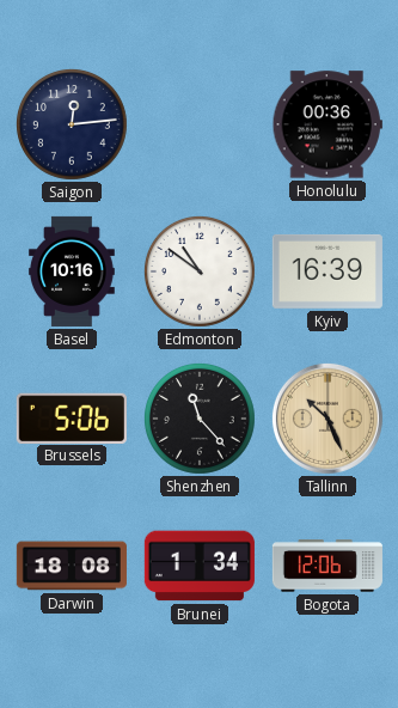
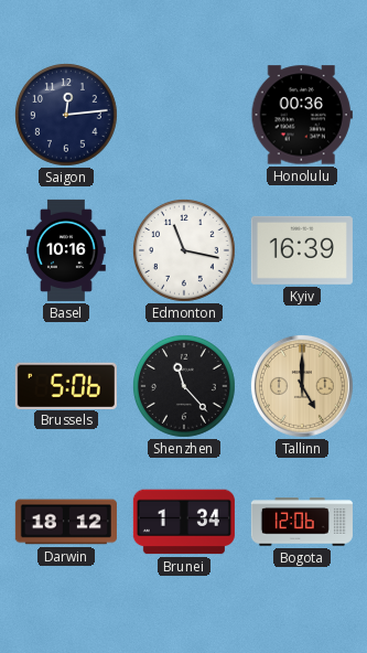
Edmonton: 10:51 -> 11:17
Tallinn: 10:26 -> 5:00
Darwin: 18:08 -> 18:12
